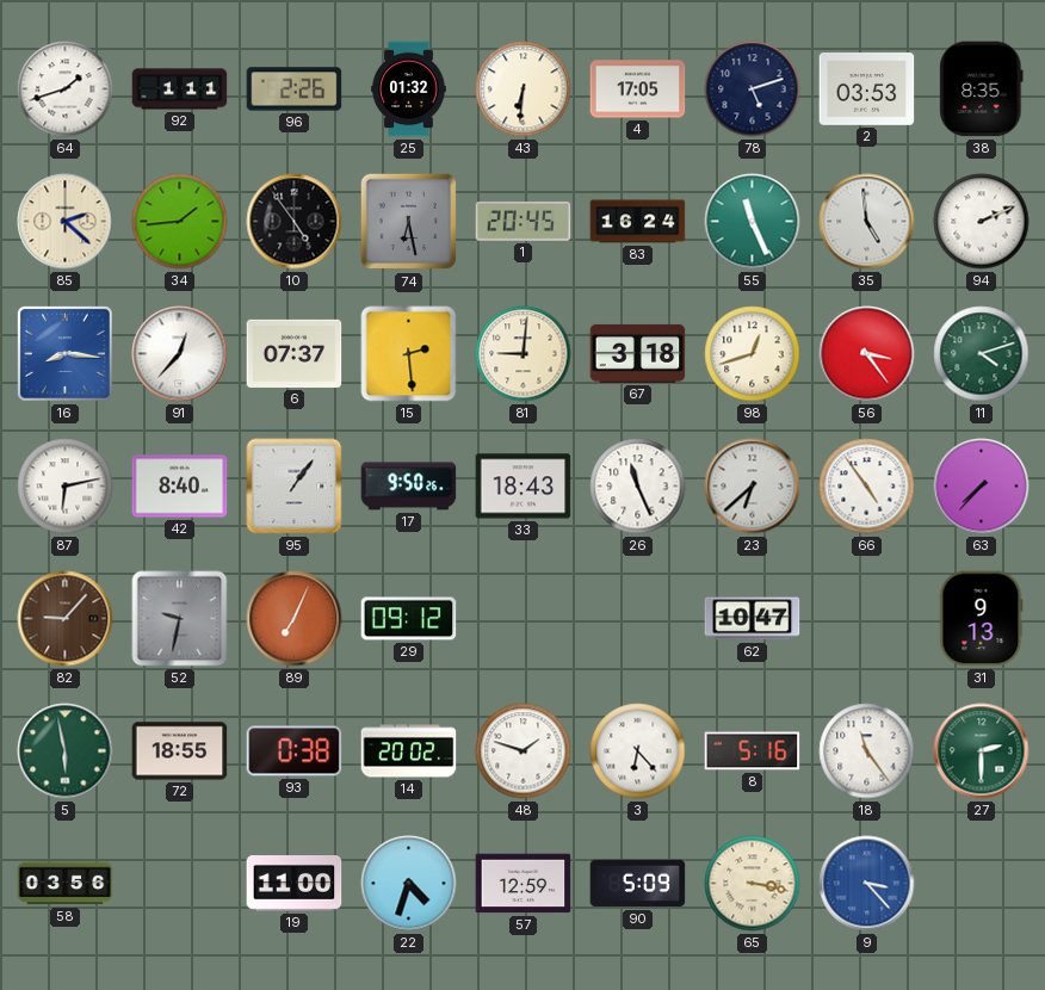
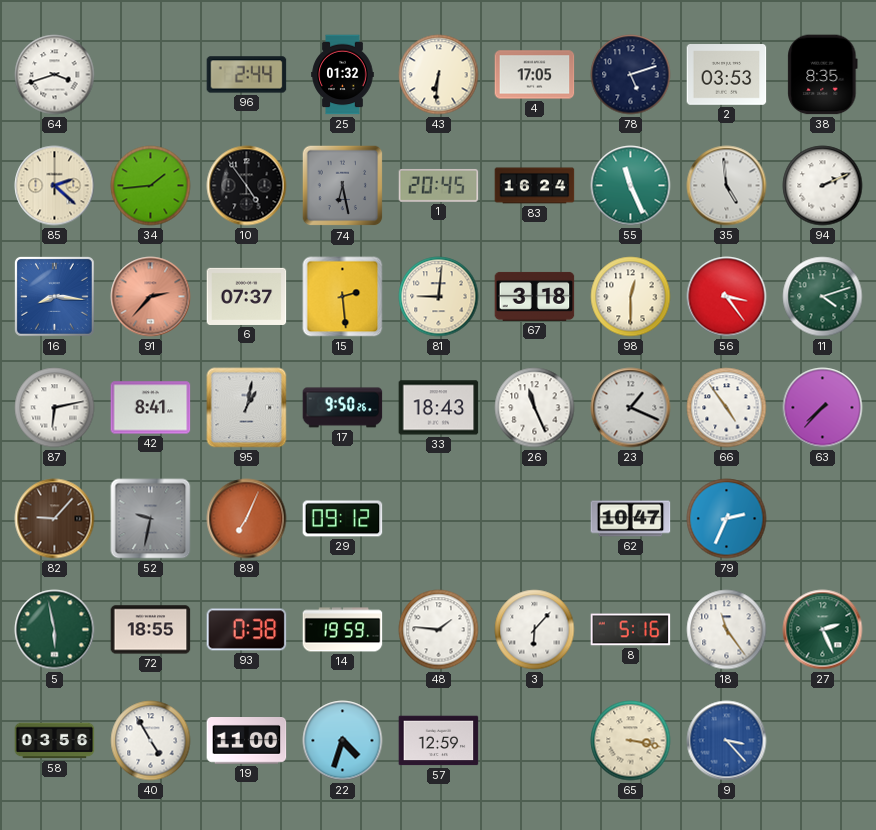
64: 1:42 -> 3:42
92: 1:11 -> none
96: 2:26 -> 2:44
91: 12:37 -> 2:37
91 dial: white -> salmon
98: 12:42 -> 12:30
42: 8:40 -> 8:41
95: 1:06 -> 1:02
23: 6:38 -> 1:19
79: none -> 2:34
31: 9:13 -> none
14: 20:02 -> 19:59
48: 1:48 -> 1:46
3: 6:23 -> 6:07
27: 2:30 -> 2:26
40: none -> 4:55
90: 5:09 -> none
